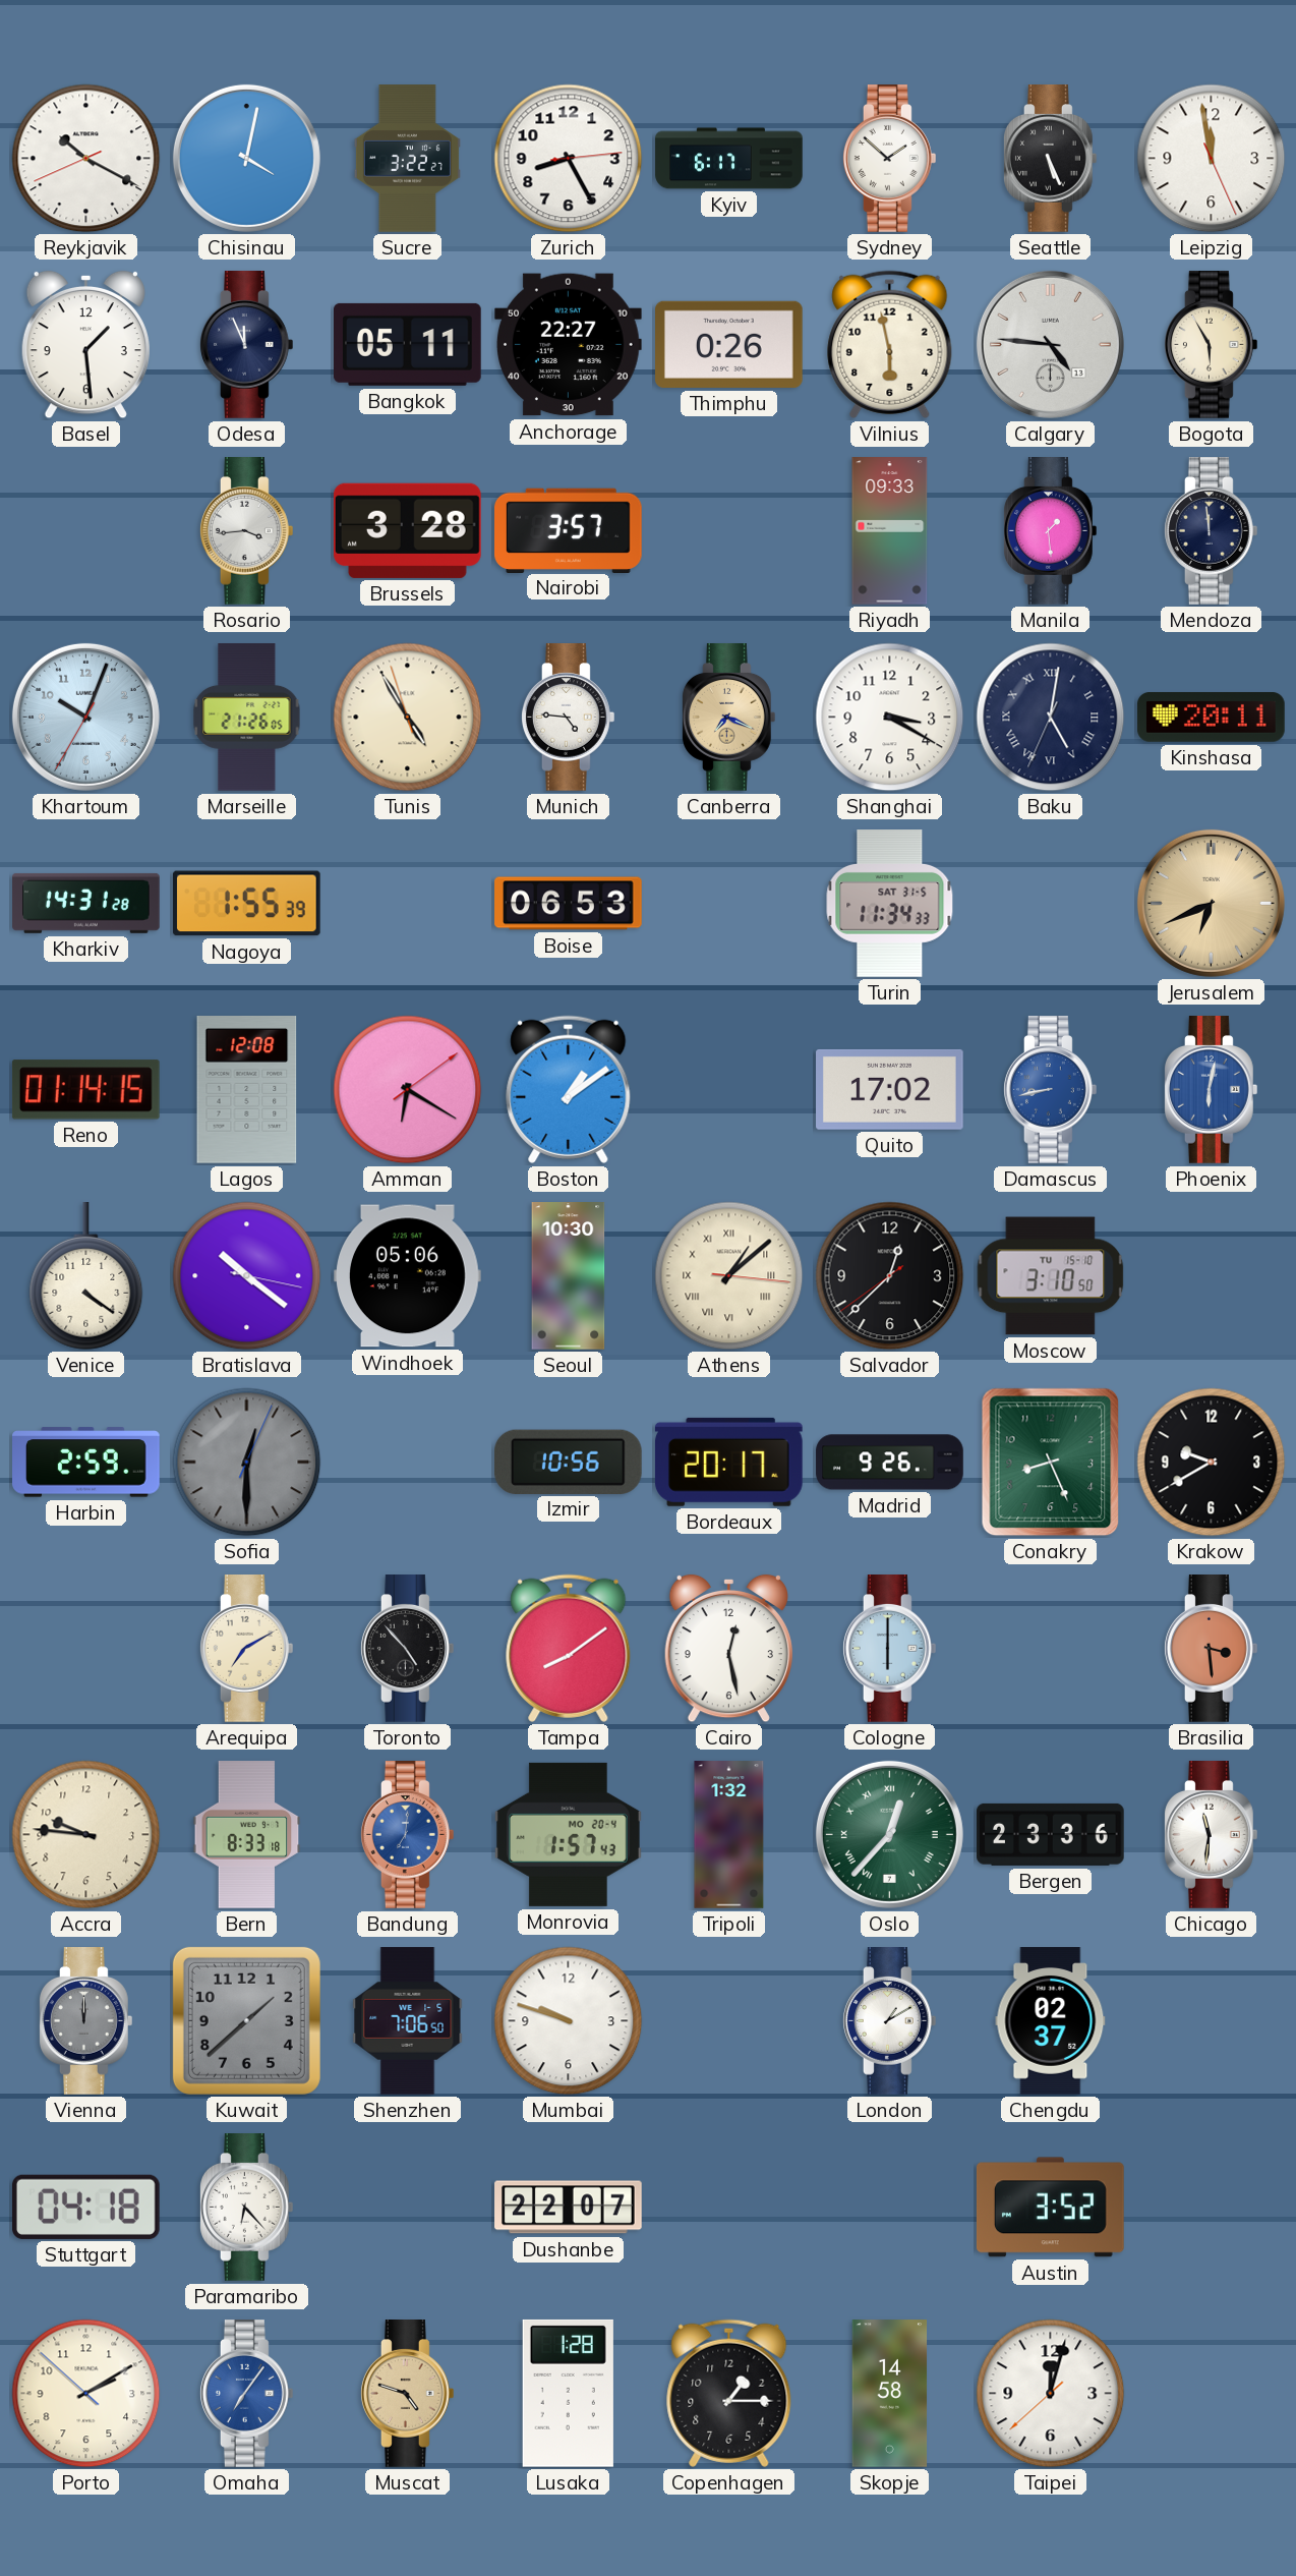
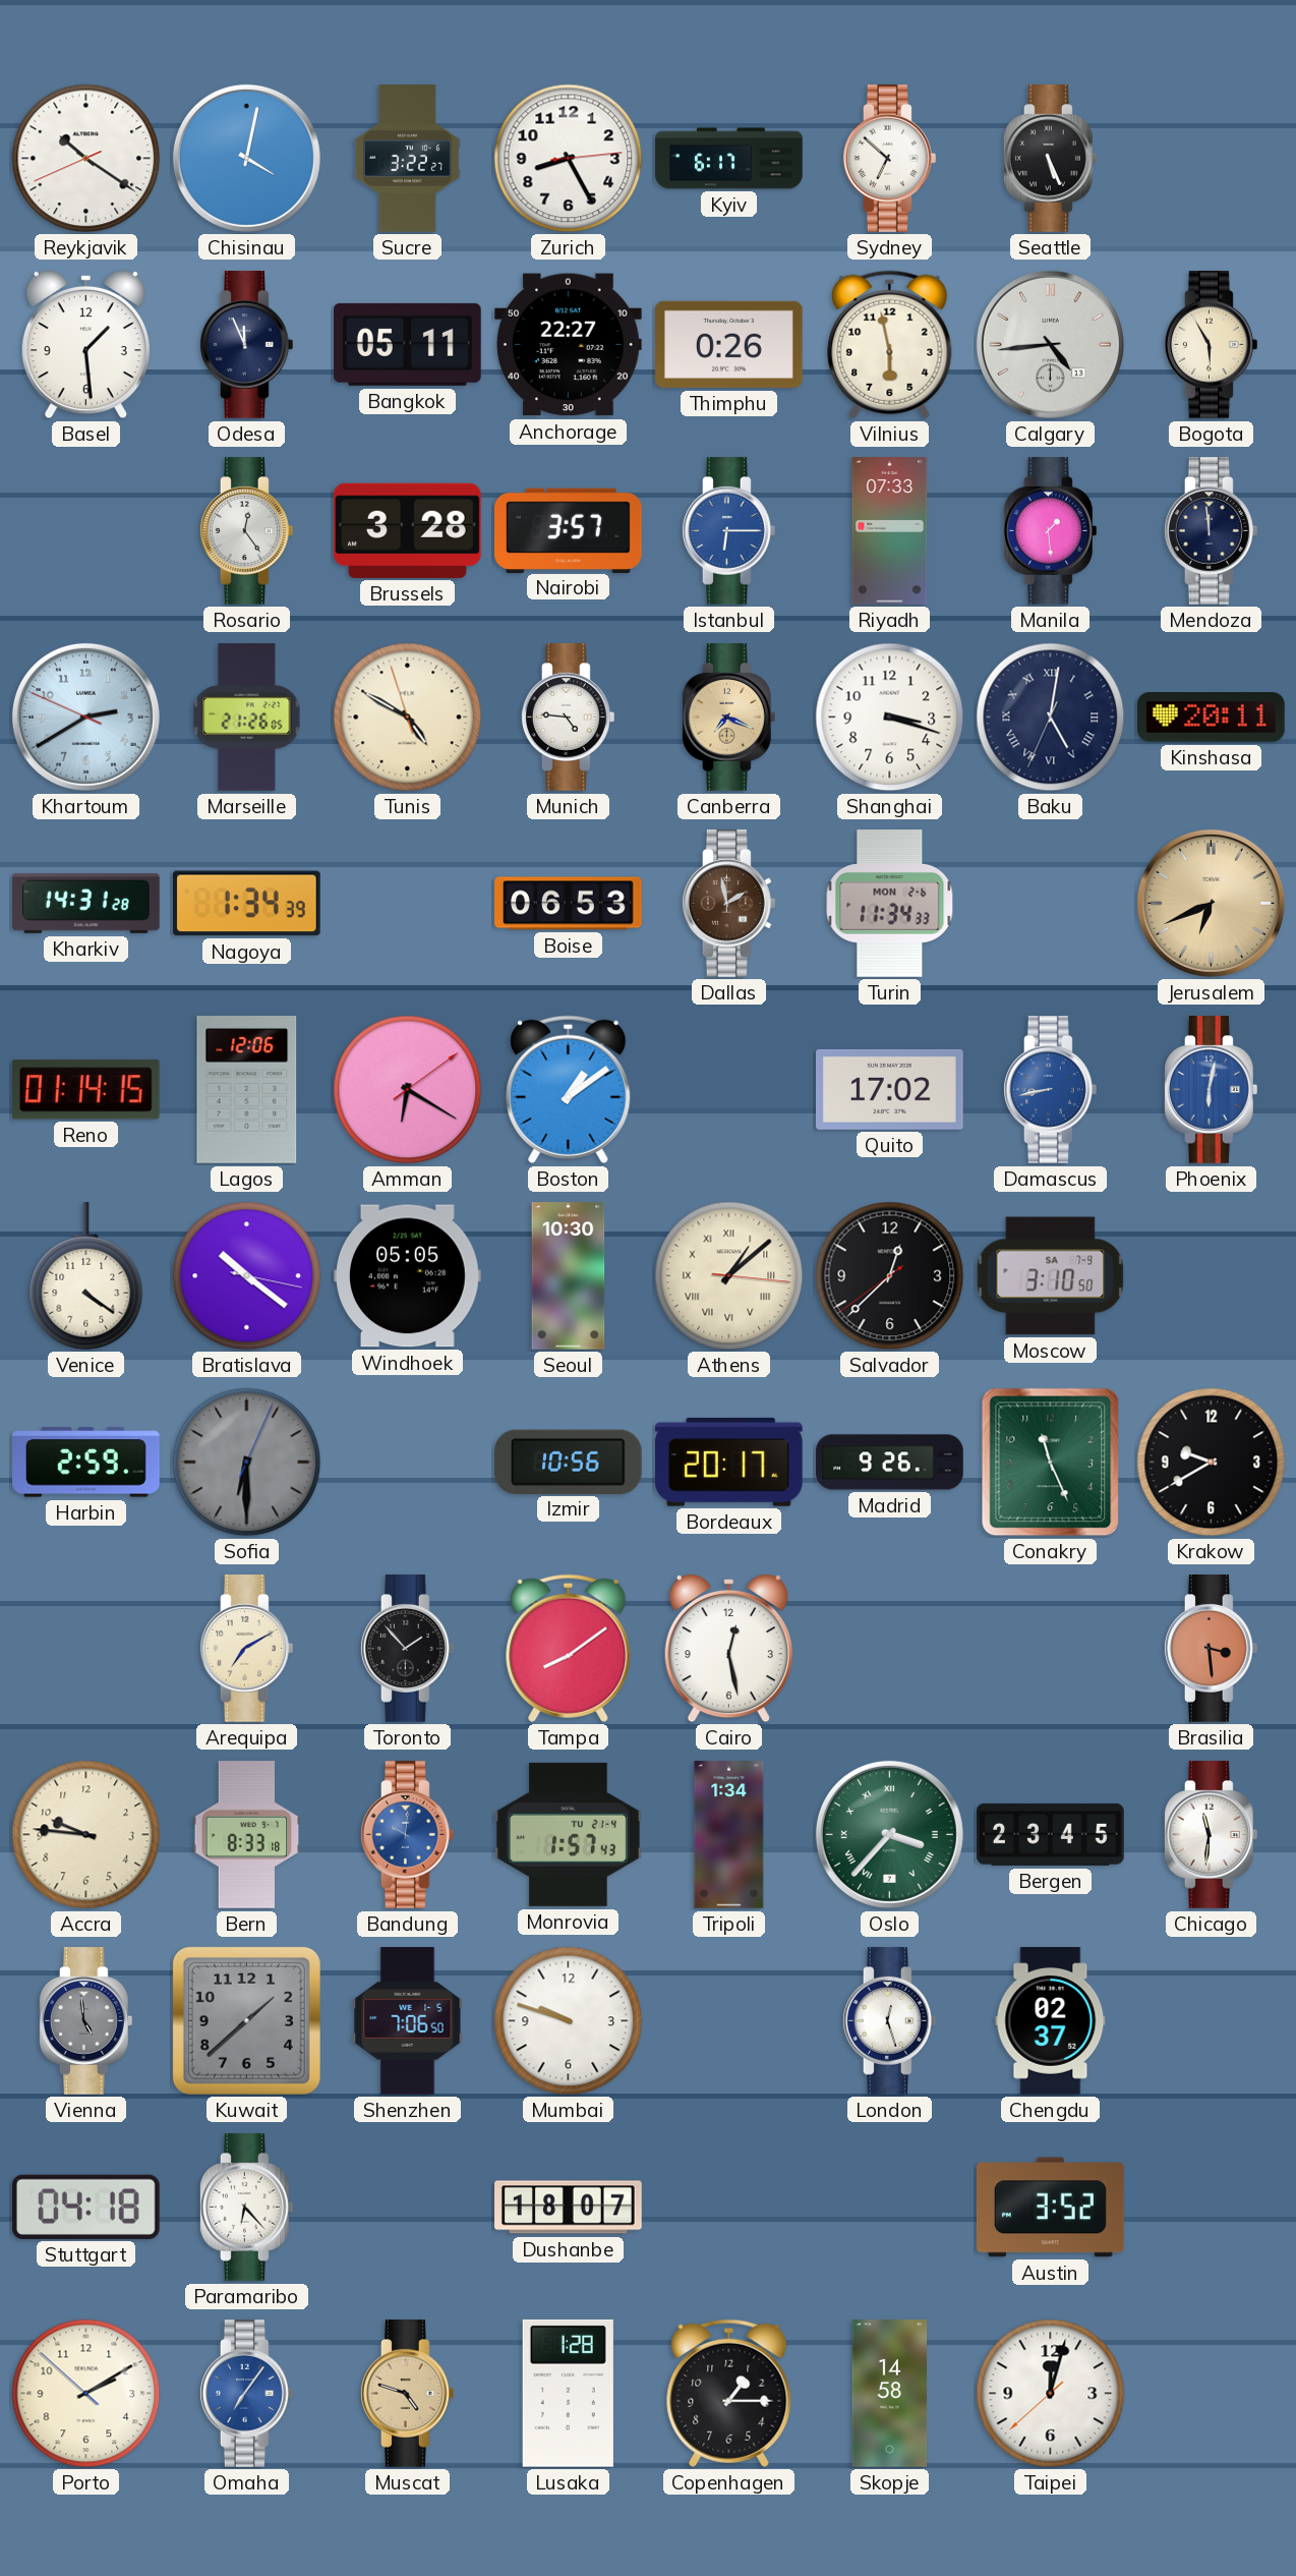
Reykjavik: 10:19 -> 10:20
Sydney: 1:52 -> 6:52
Leipzig: 11:58 -> none
Calgary: 4:46 -> 4:44
Rosario: 3:44 -> 12:24
Istanbul: none -> 6:15
Riyadh: 09:33 -> 07:33
Khartoum: 10:03 -> 2:39
Tunis: 4:54 -> 4:49
Shanghai: 3:20 -> 3:18
Nagoya: 1:55 -> 1:34
Dallas: none -> 1:58
Turin date: SAT 31-5 -> MON 2-6
Lagos: 12:08 -> 12:06
Windhoek: 05:06 -> 05:05
Moscow date: TU 15-10 -> SA 7-9
Sofia: 12:30 -> 6:30
Conakry: 8:26 -> 11:26
Toronto: 4:53 -> 1:53
Cologne: 6:00 -> none
Bandung: 7:01 -> 10:01
Monrovia date: MO 20-4 -> TU 21-4
Tripoli: 1:32 -> 1:34
Oslo: 12:37 -> 3:37
Bergen: 23:36 -> 23:45
Vienna: 12:00 -> 4:59
London: 1:10 -> 12:27
Dushanbe: 22:07 -> 18:07
